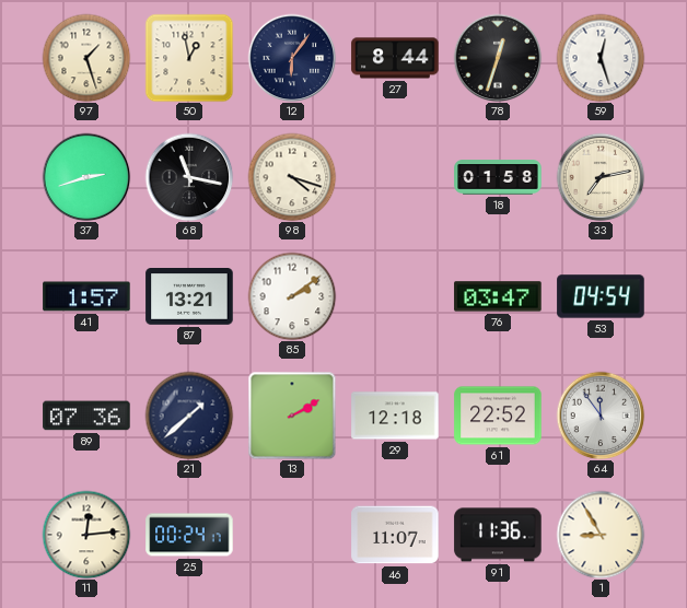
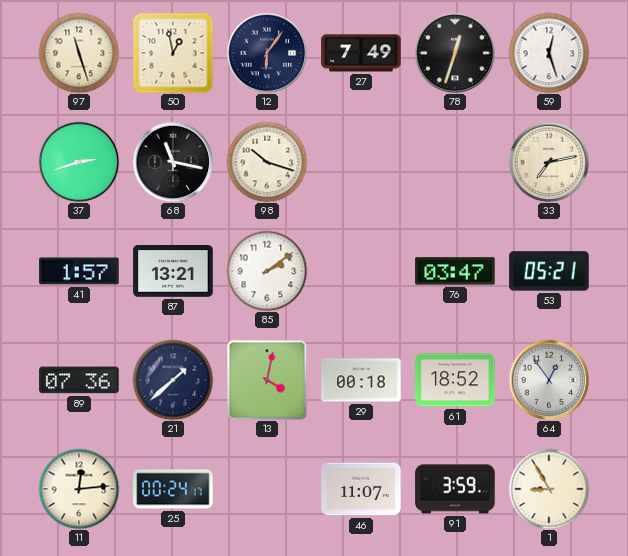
97: 1:27 -> 11:27
27: 8:44 -> 7:49
98: 4:18 -> 10:18
18: 01:58 -> none
53: 04:54 -> 05:21
13: 2:10 -> 4:02
29: 12:18 -> 00:18
61: 22:52 -> 18:52
64: 11:54 -> 12:54
91: 11:36 -> 3:59
